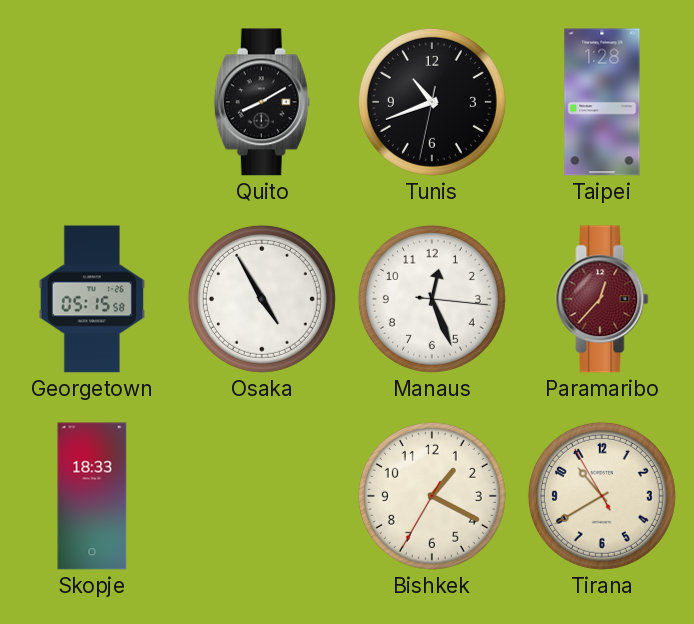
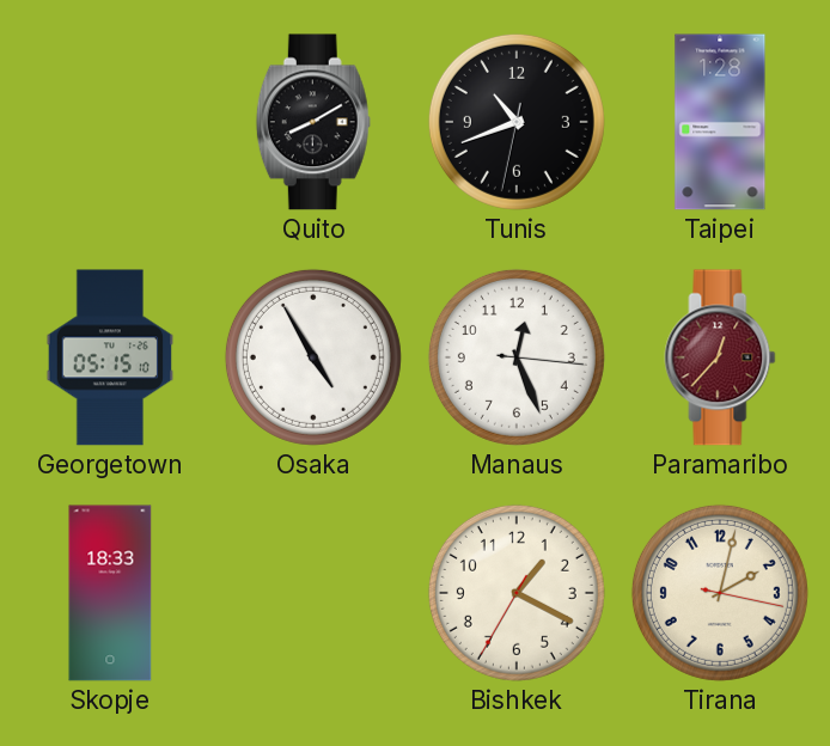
Georgetown: 05:15:58 -> 05:15:10
Tirana: 10:39 -> 2:02
